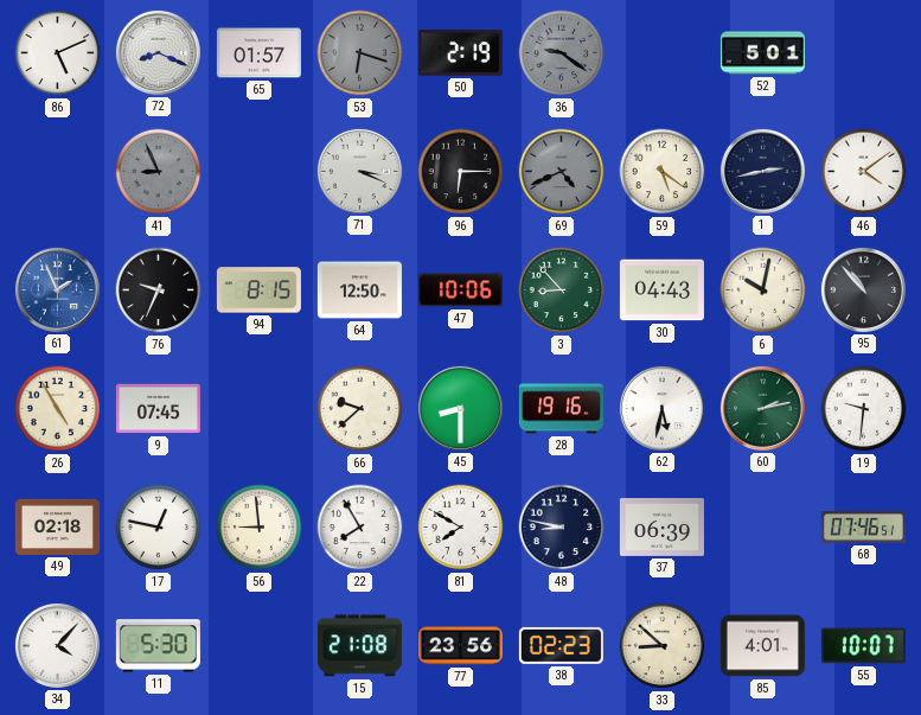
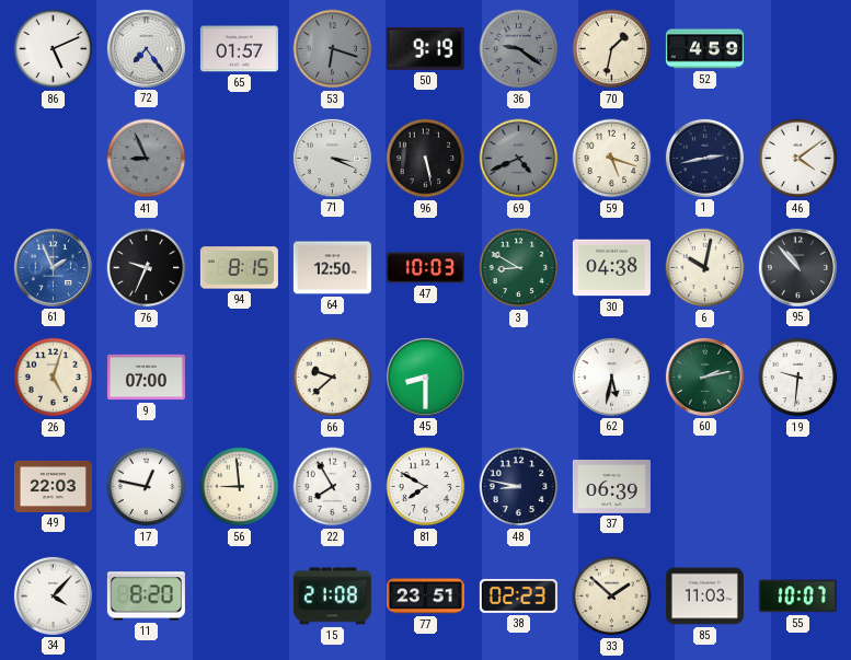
72: 8:19 -> 7:24
50: 2:19 -> 9:19
70: none -> 1:32
52: 5:01 -> 4:59
96: 6:15 -> 5:28
59: 5:21 -> 5:18
47: 10:06 -> 10:03
3: 8:53 -> 8:50
30: 04:43 -> 04:38
26: 4:55 -> 5:03
9: 07:45 -> 07:00
28: 19:16 -> none
49: 02:18 -> 22:03
68: 07:46 -> none
11: 5:30 -> 8:20
77: 23:56 -> 23:51
33: 8:52 -> 1:52
85: 4:01 -> 11:03
